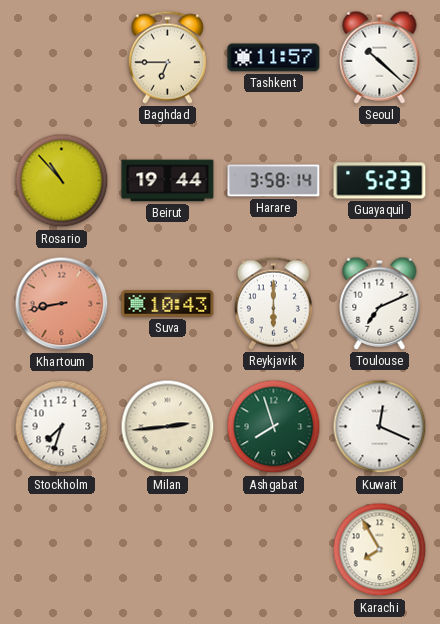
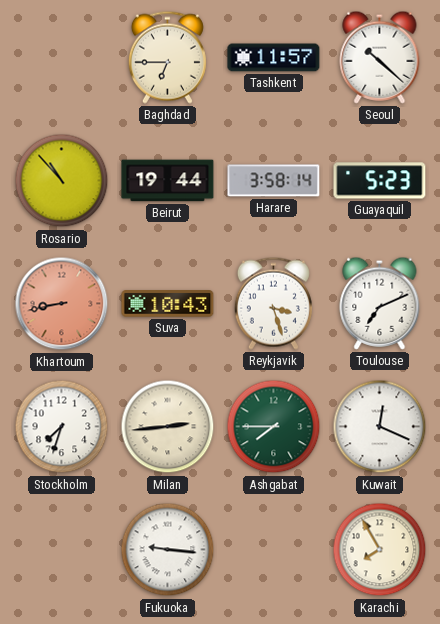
Reykjavik: 6:00 -> 3:27
Ashgabat: 7:57 -> 7:45
Fukuoka: none -> 9:16
